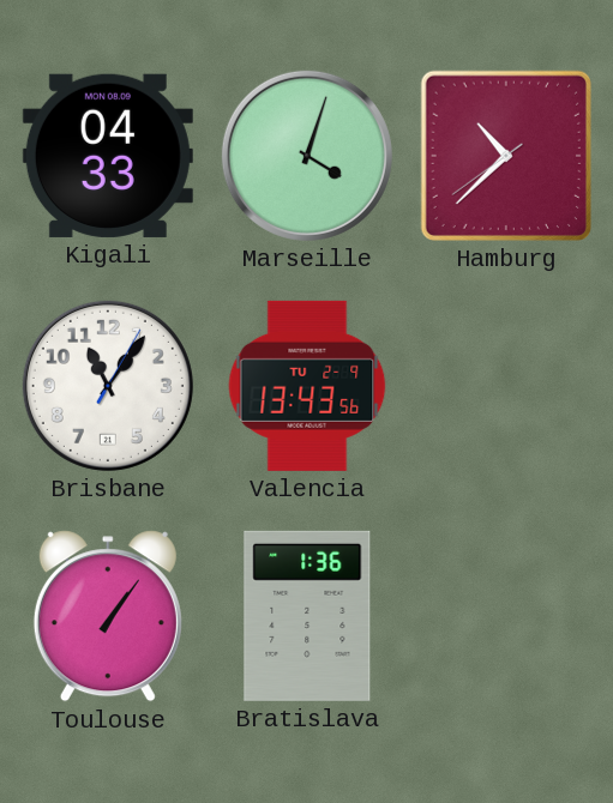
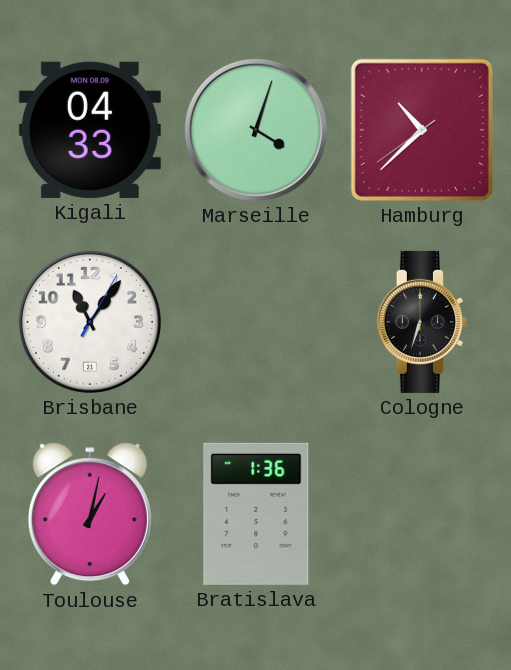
Valencia: 13:43 -> none
Cologne: none -> 6:33
Toulouse: 1:06 -> 1:02
